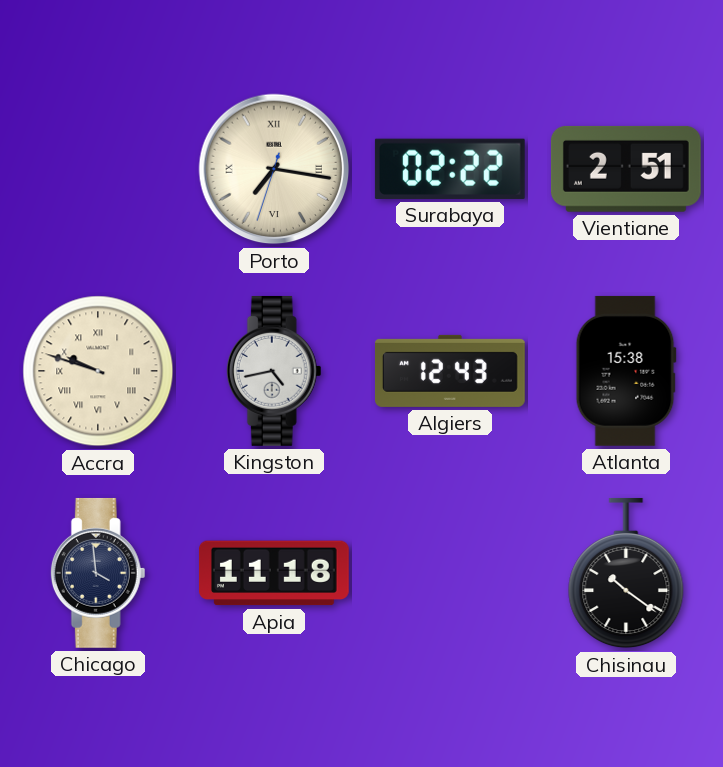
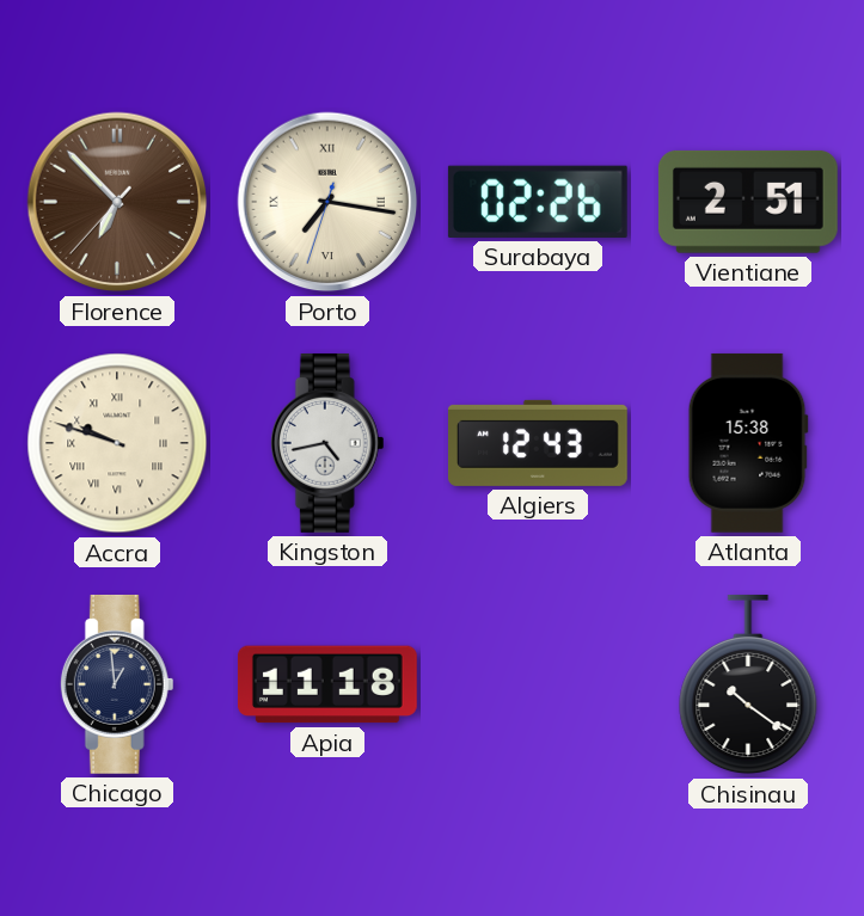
Florence: none -> 6:52
Surabaya: 02:22 -> 02:26
Chicago: 3:59 -> 12:59
